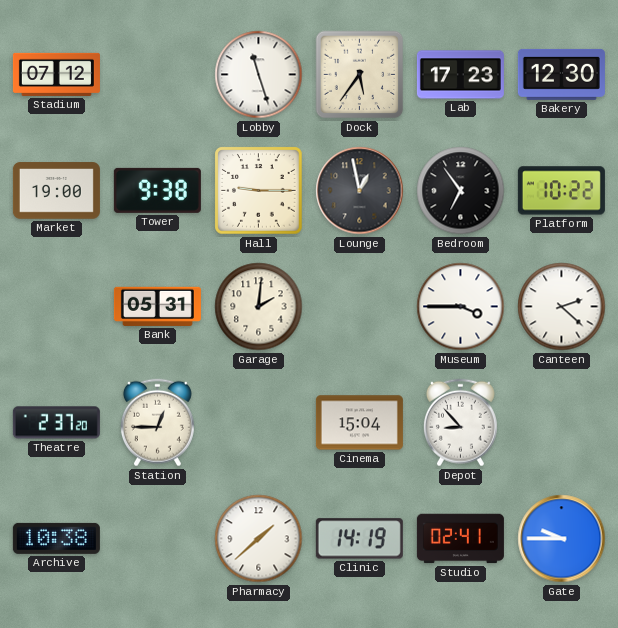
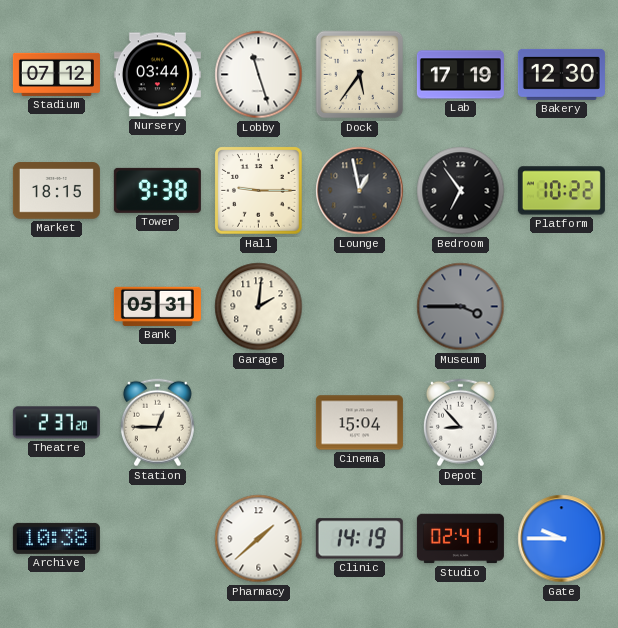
Nursery: none -> 03:44
Lab: 17:23 -> 17:19
Market: 19:00 -> 18:15
Museum dial: white -> grey
Canteen: 2:22 -> none
